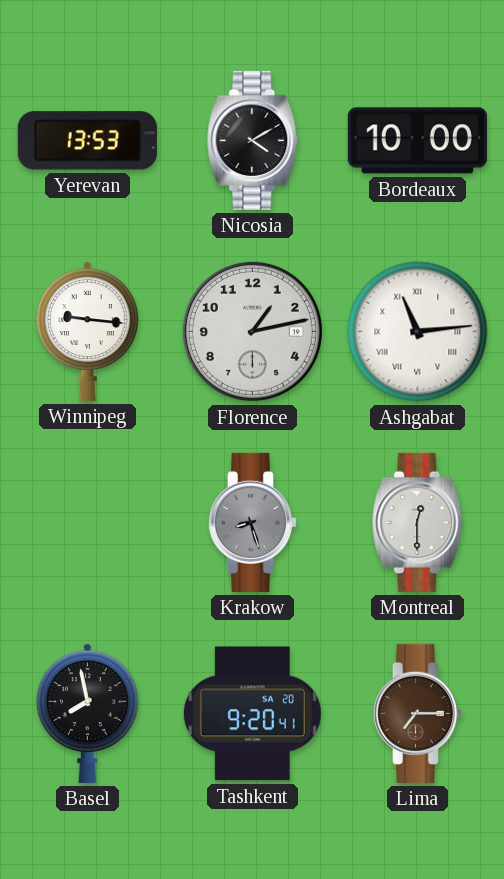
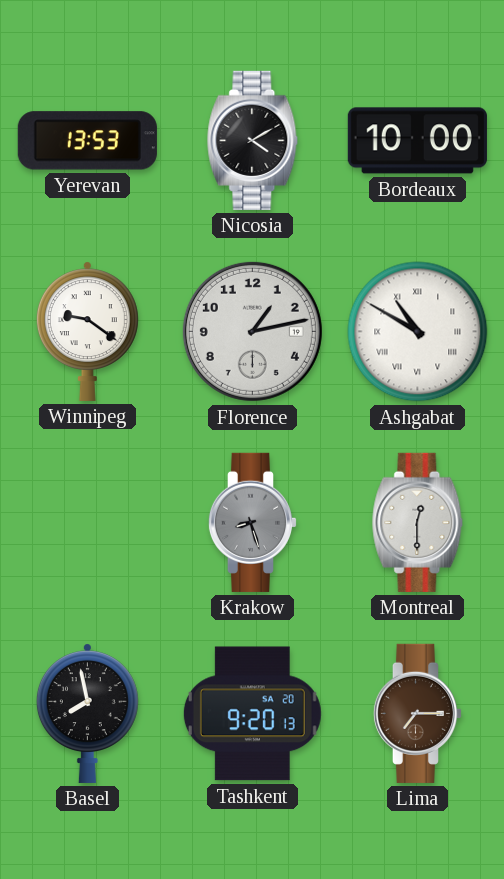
Winnipeg: 9:16 -> 9:21
Ashgabat: 11:14 -> 10:50
Tashkent: 9:20:41 -> 9:20:13
